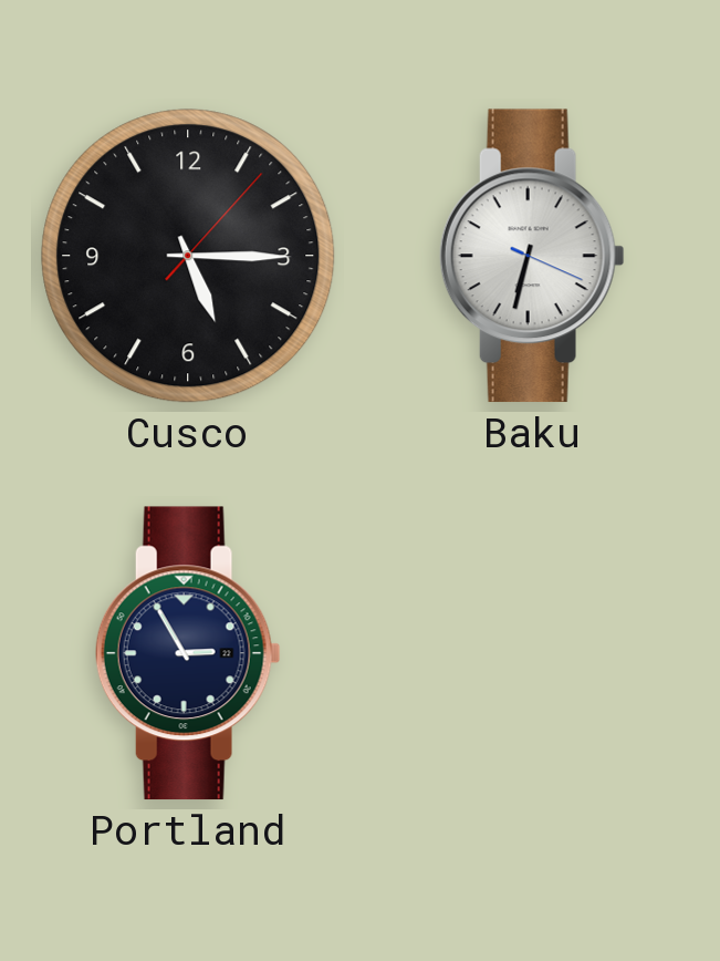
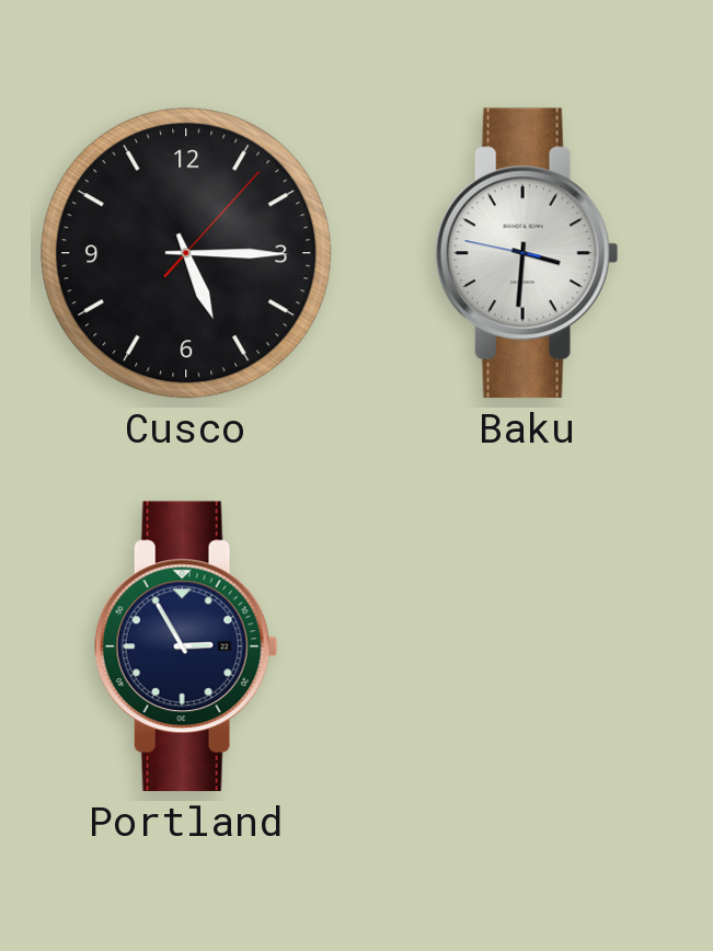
Baku: 6:32 -> 3:30
